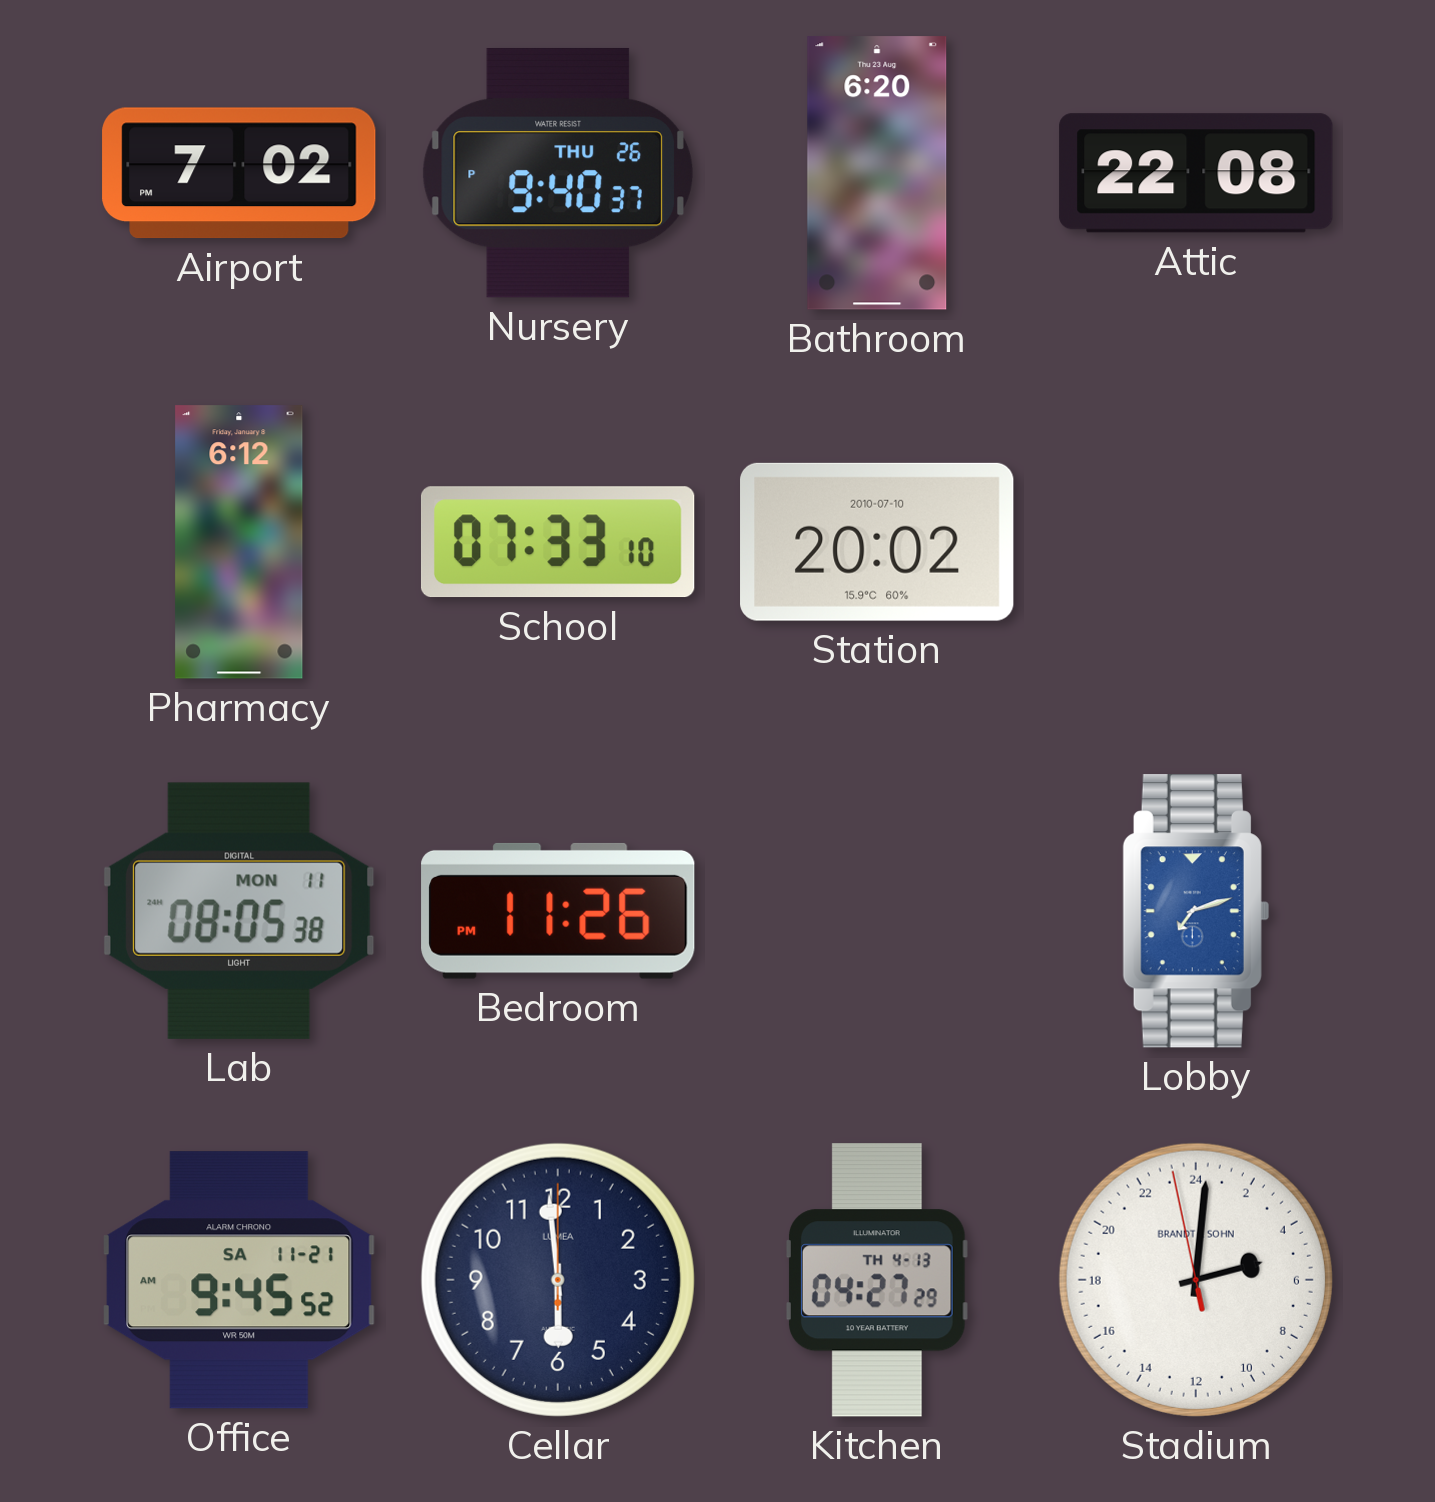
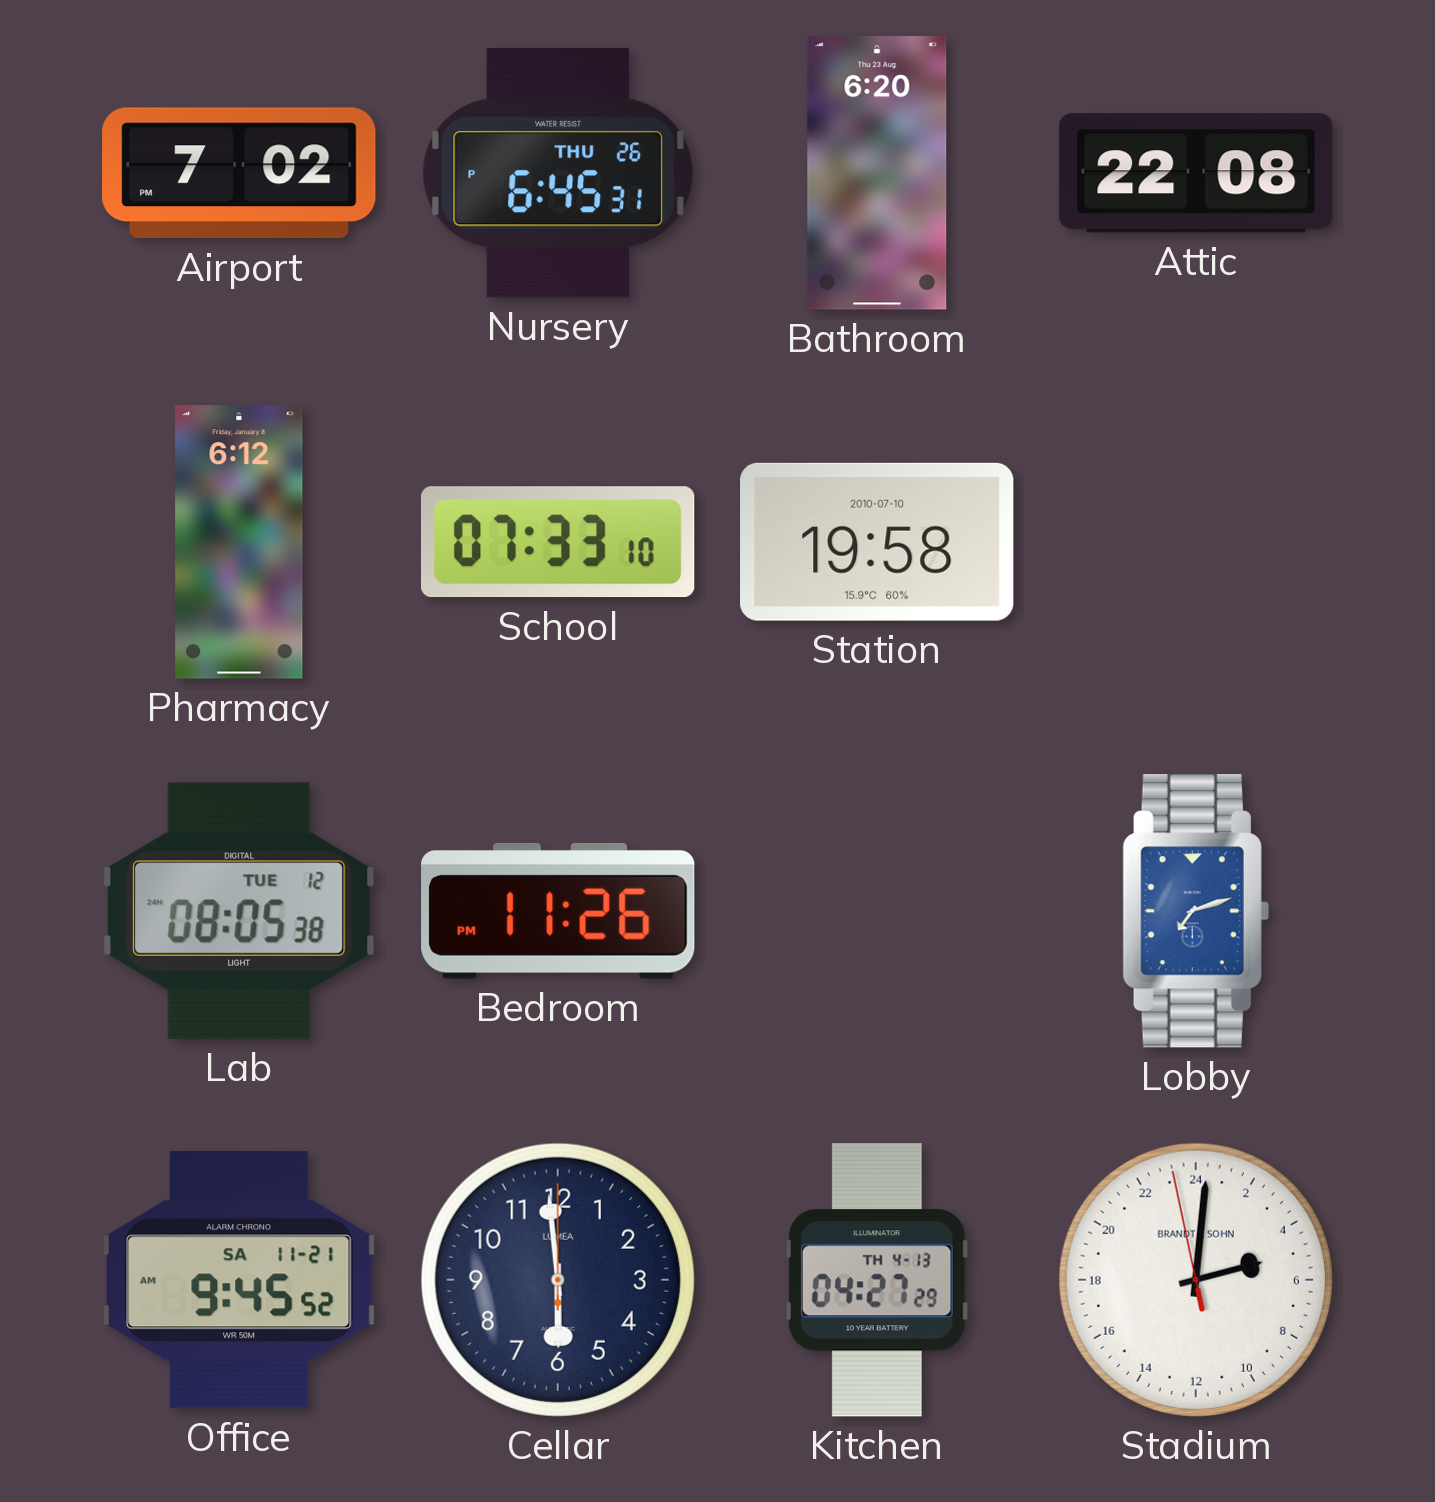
Nursery: 9:40 -> 6:45
Station: 20:02 -> 19:58
Lab date: MON 11 -> TUE 12
